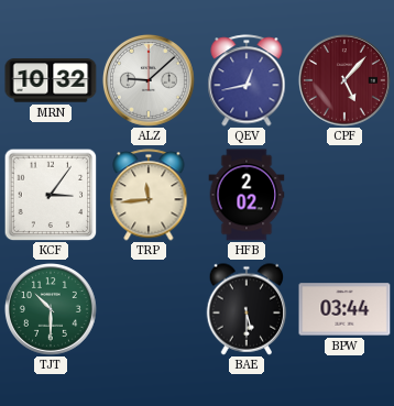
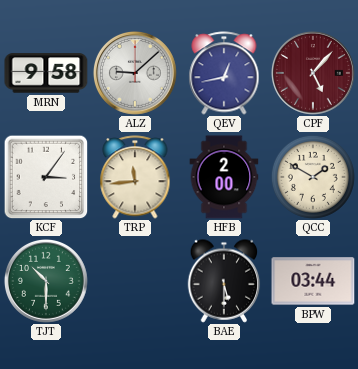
MRN: 10:32 -> 9:58
HFB: 2:02 -> 2:00
QCC: none -> 1:50
